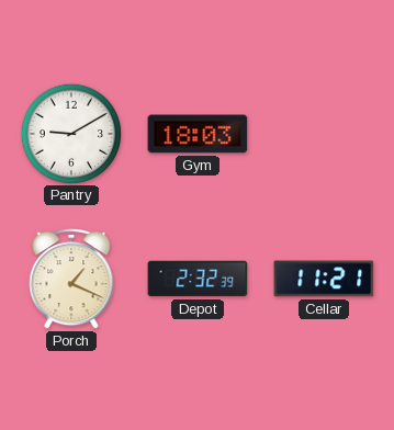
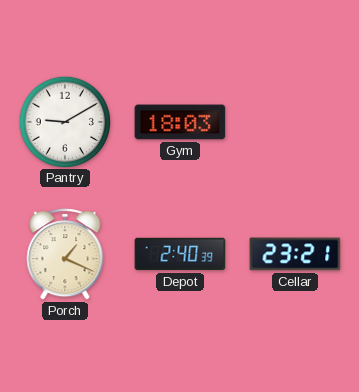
Depot: 2:32 -> 2:40
Cellar: 11:21 -> 23:21
